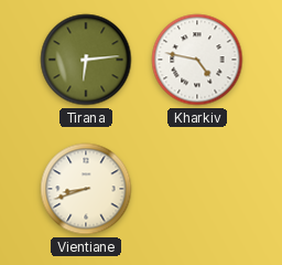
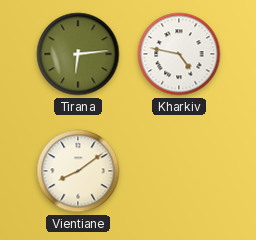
Vientiane: 8:42 -> 8:09
